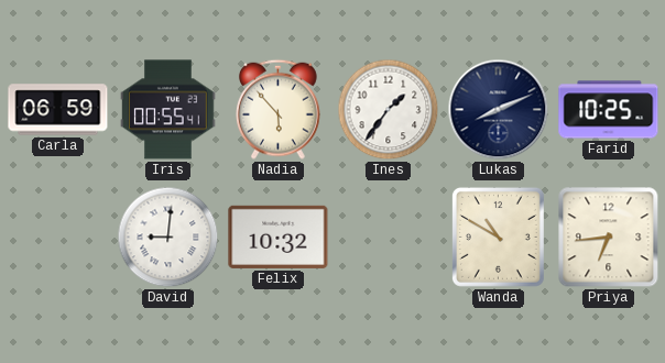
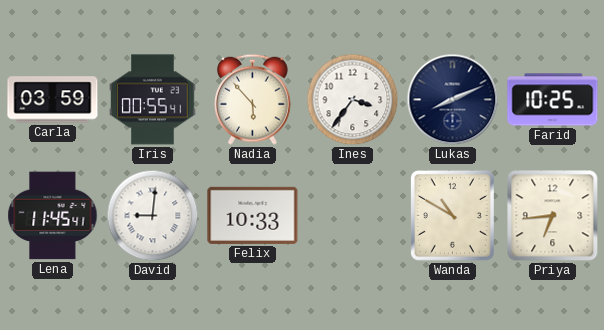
Carla: 06:59 -> 03:59
Ines: 1:36 -> 3:36
Lena: none -> 11:45
Felix: 10:32 -> 10:33
